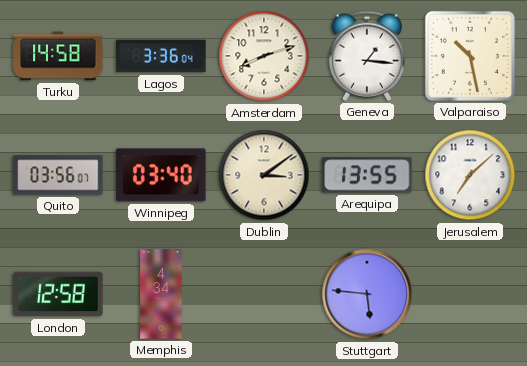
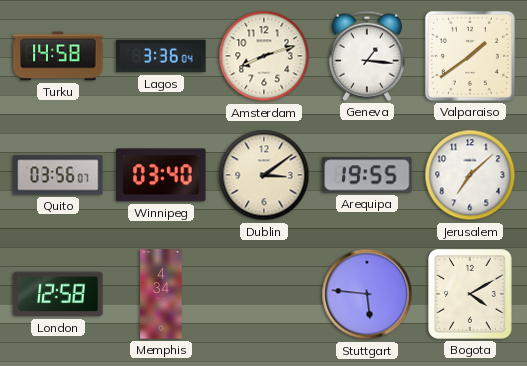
Valparaiso: 10:28 -> 1:39
Arequipa: 13:55 -> 19:55
Bogota: none -> 4:10
